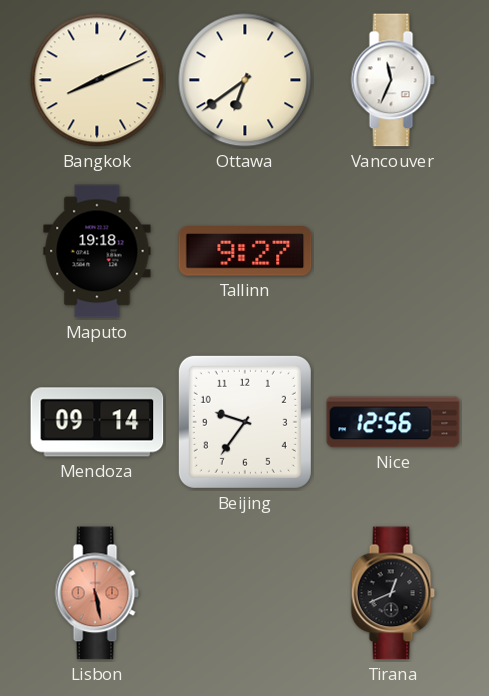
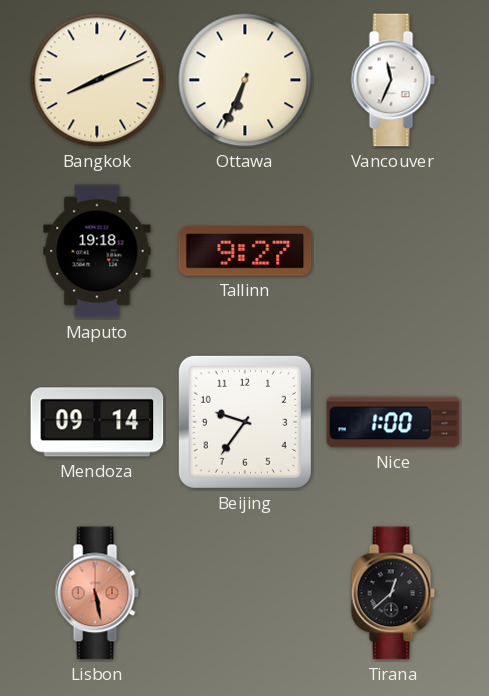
Ottawa: 6:39 -> 6:34
Nice: 12:56 -> 1:00
Tirana: 12:41 -> 12:38
